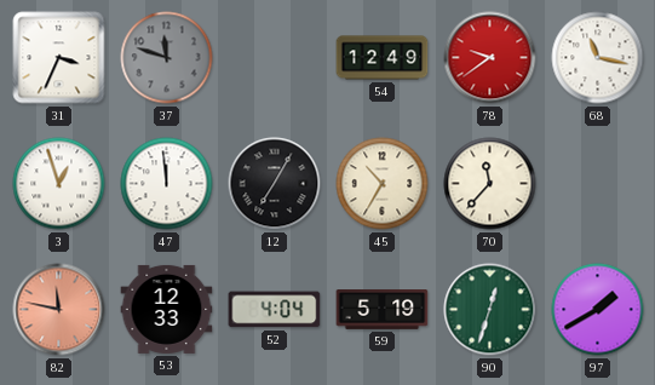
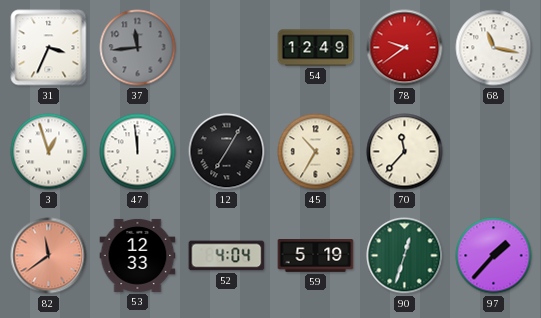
37: 11:48 -> 11:44
82: 11:47 -> 11:39
97: 1:40 -> 1:37
